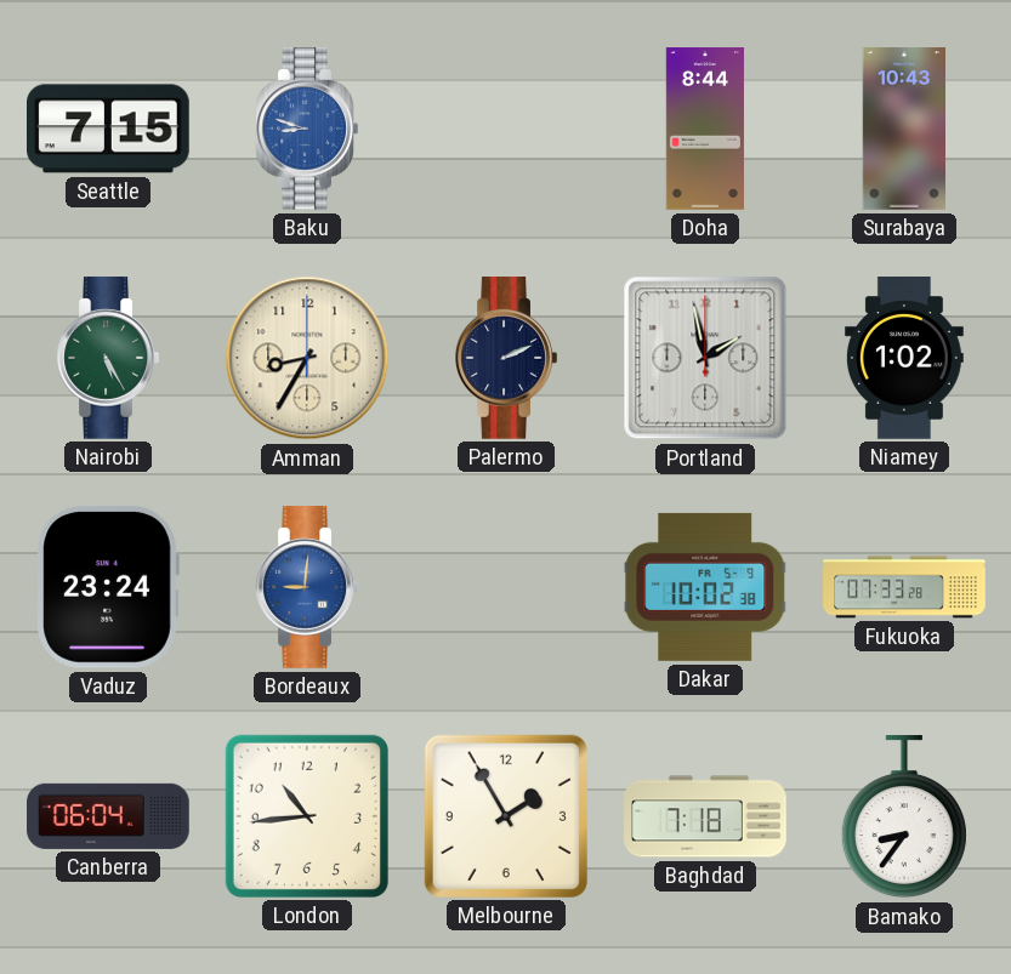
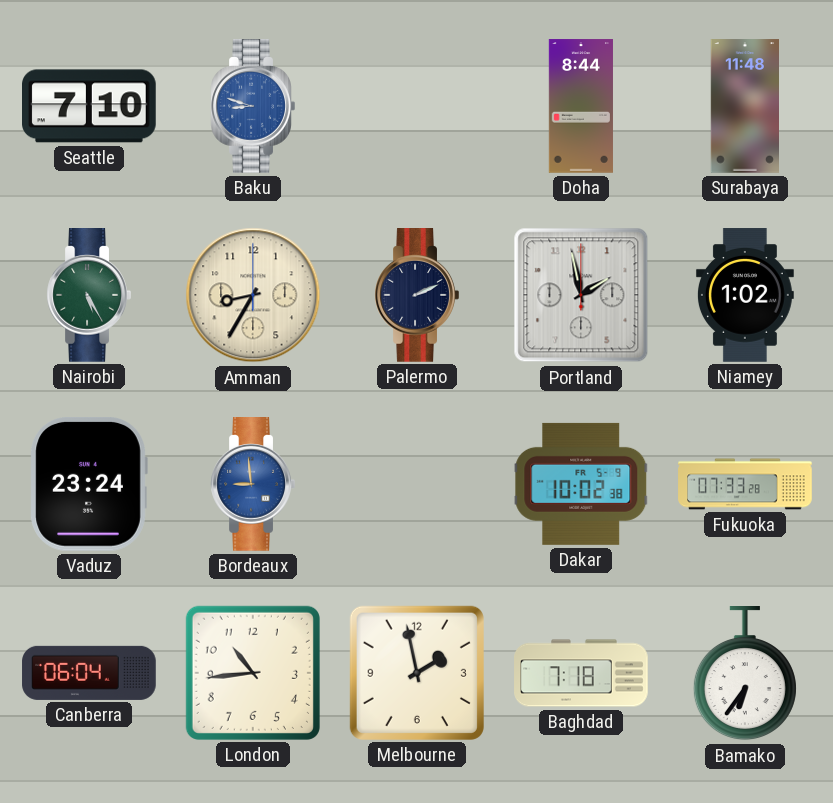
Seattle: 7:15 -> 7:10
Surabaya: 10:43 -> 11:48
Bordeaux: 9:01 -> 8:59
Melbourne: 1:55 -> 1:58
Bamako: 8:36 -> 6:36
